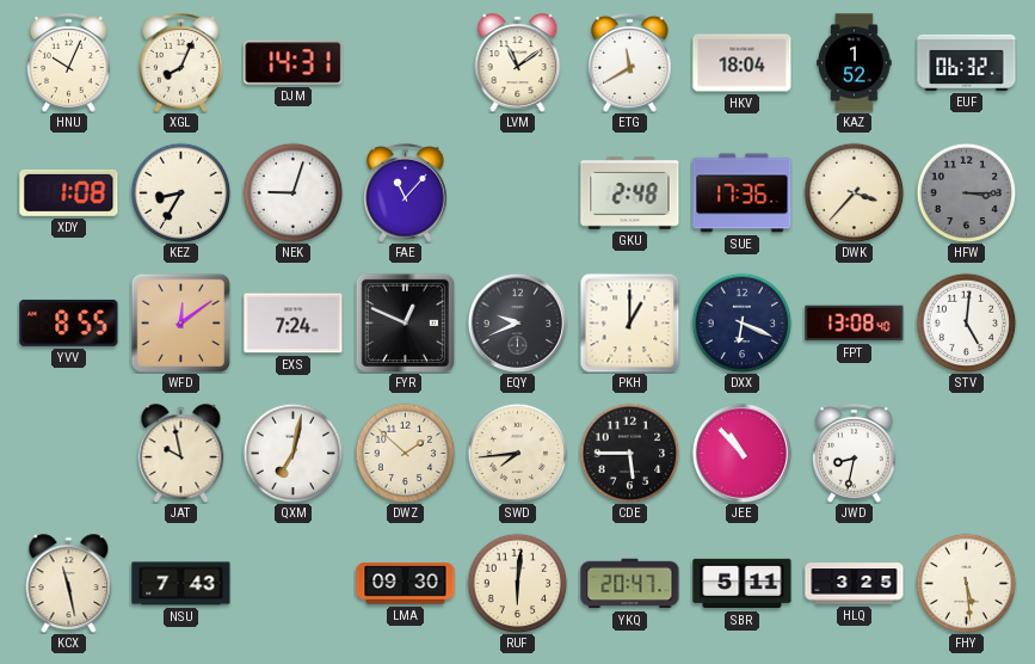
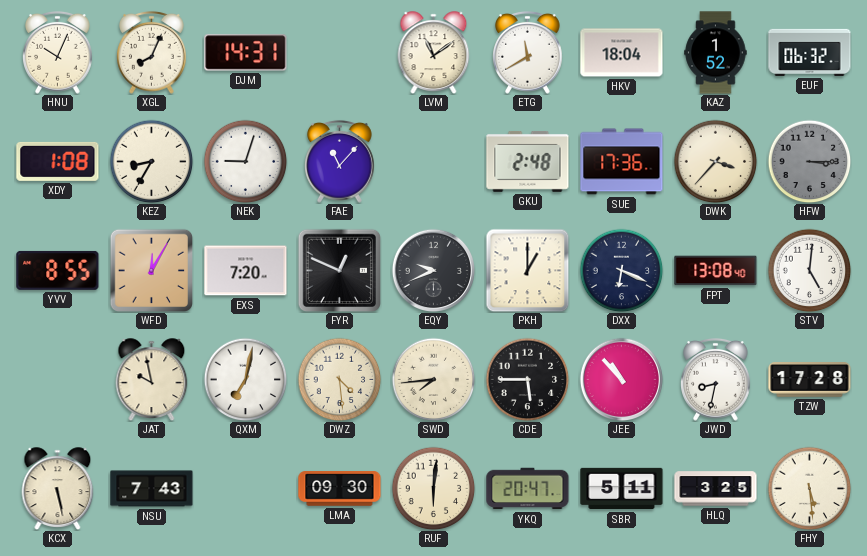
WFD: 12:09 -> 12:05
EXS: 7:24 -> 7:20
DWZ: 1:52 -> 4:29
TZW: none -> 17:28
KCX: 11:28 -> 5:28
